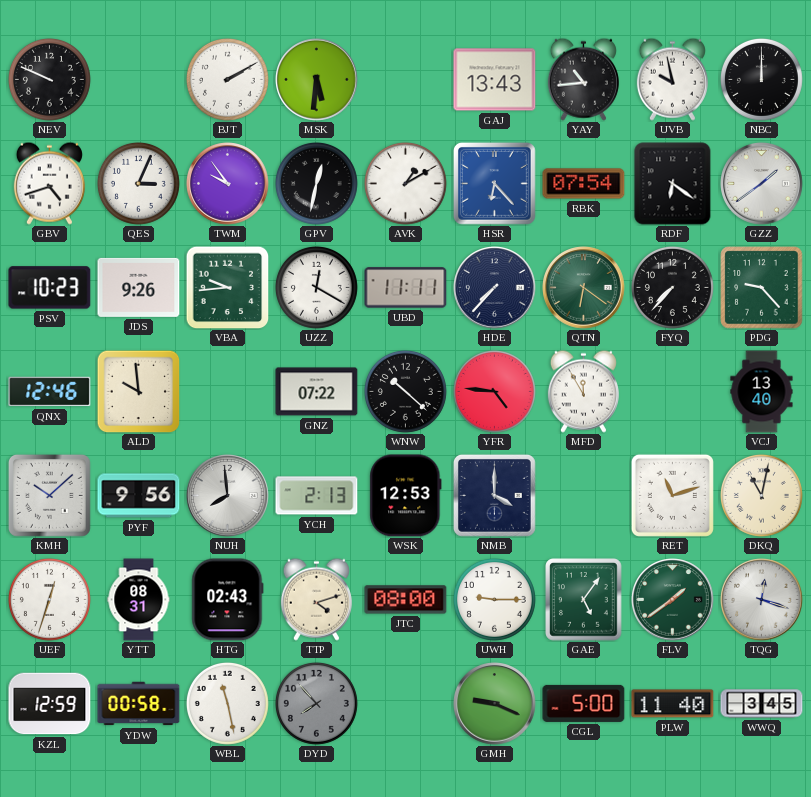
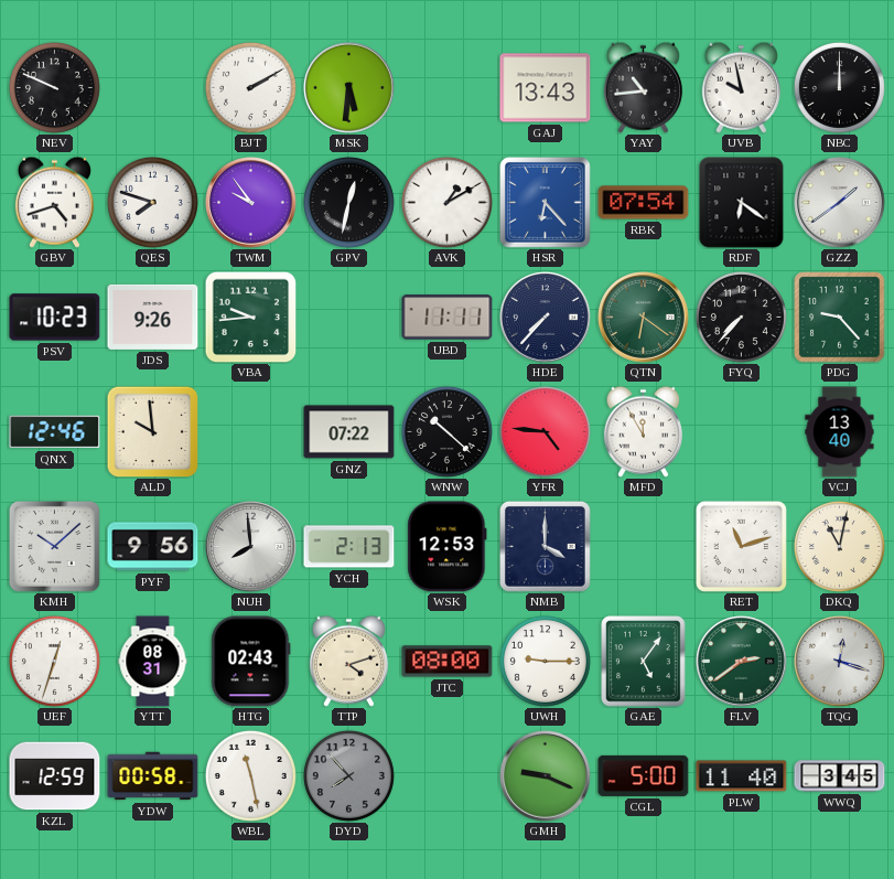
QES: 3:04 -> 7:48
UZZ: 12:20 -> none
FLV: 1:39 -> 2:39
